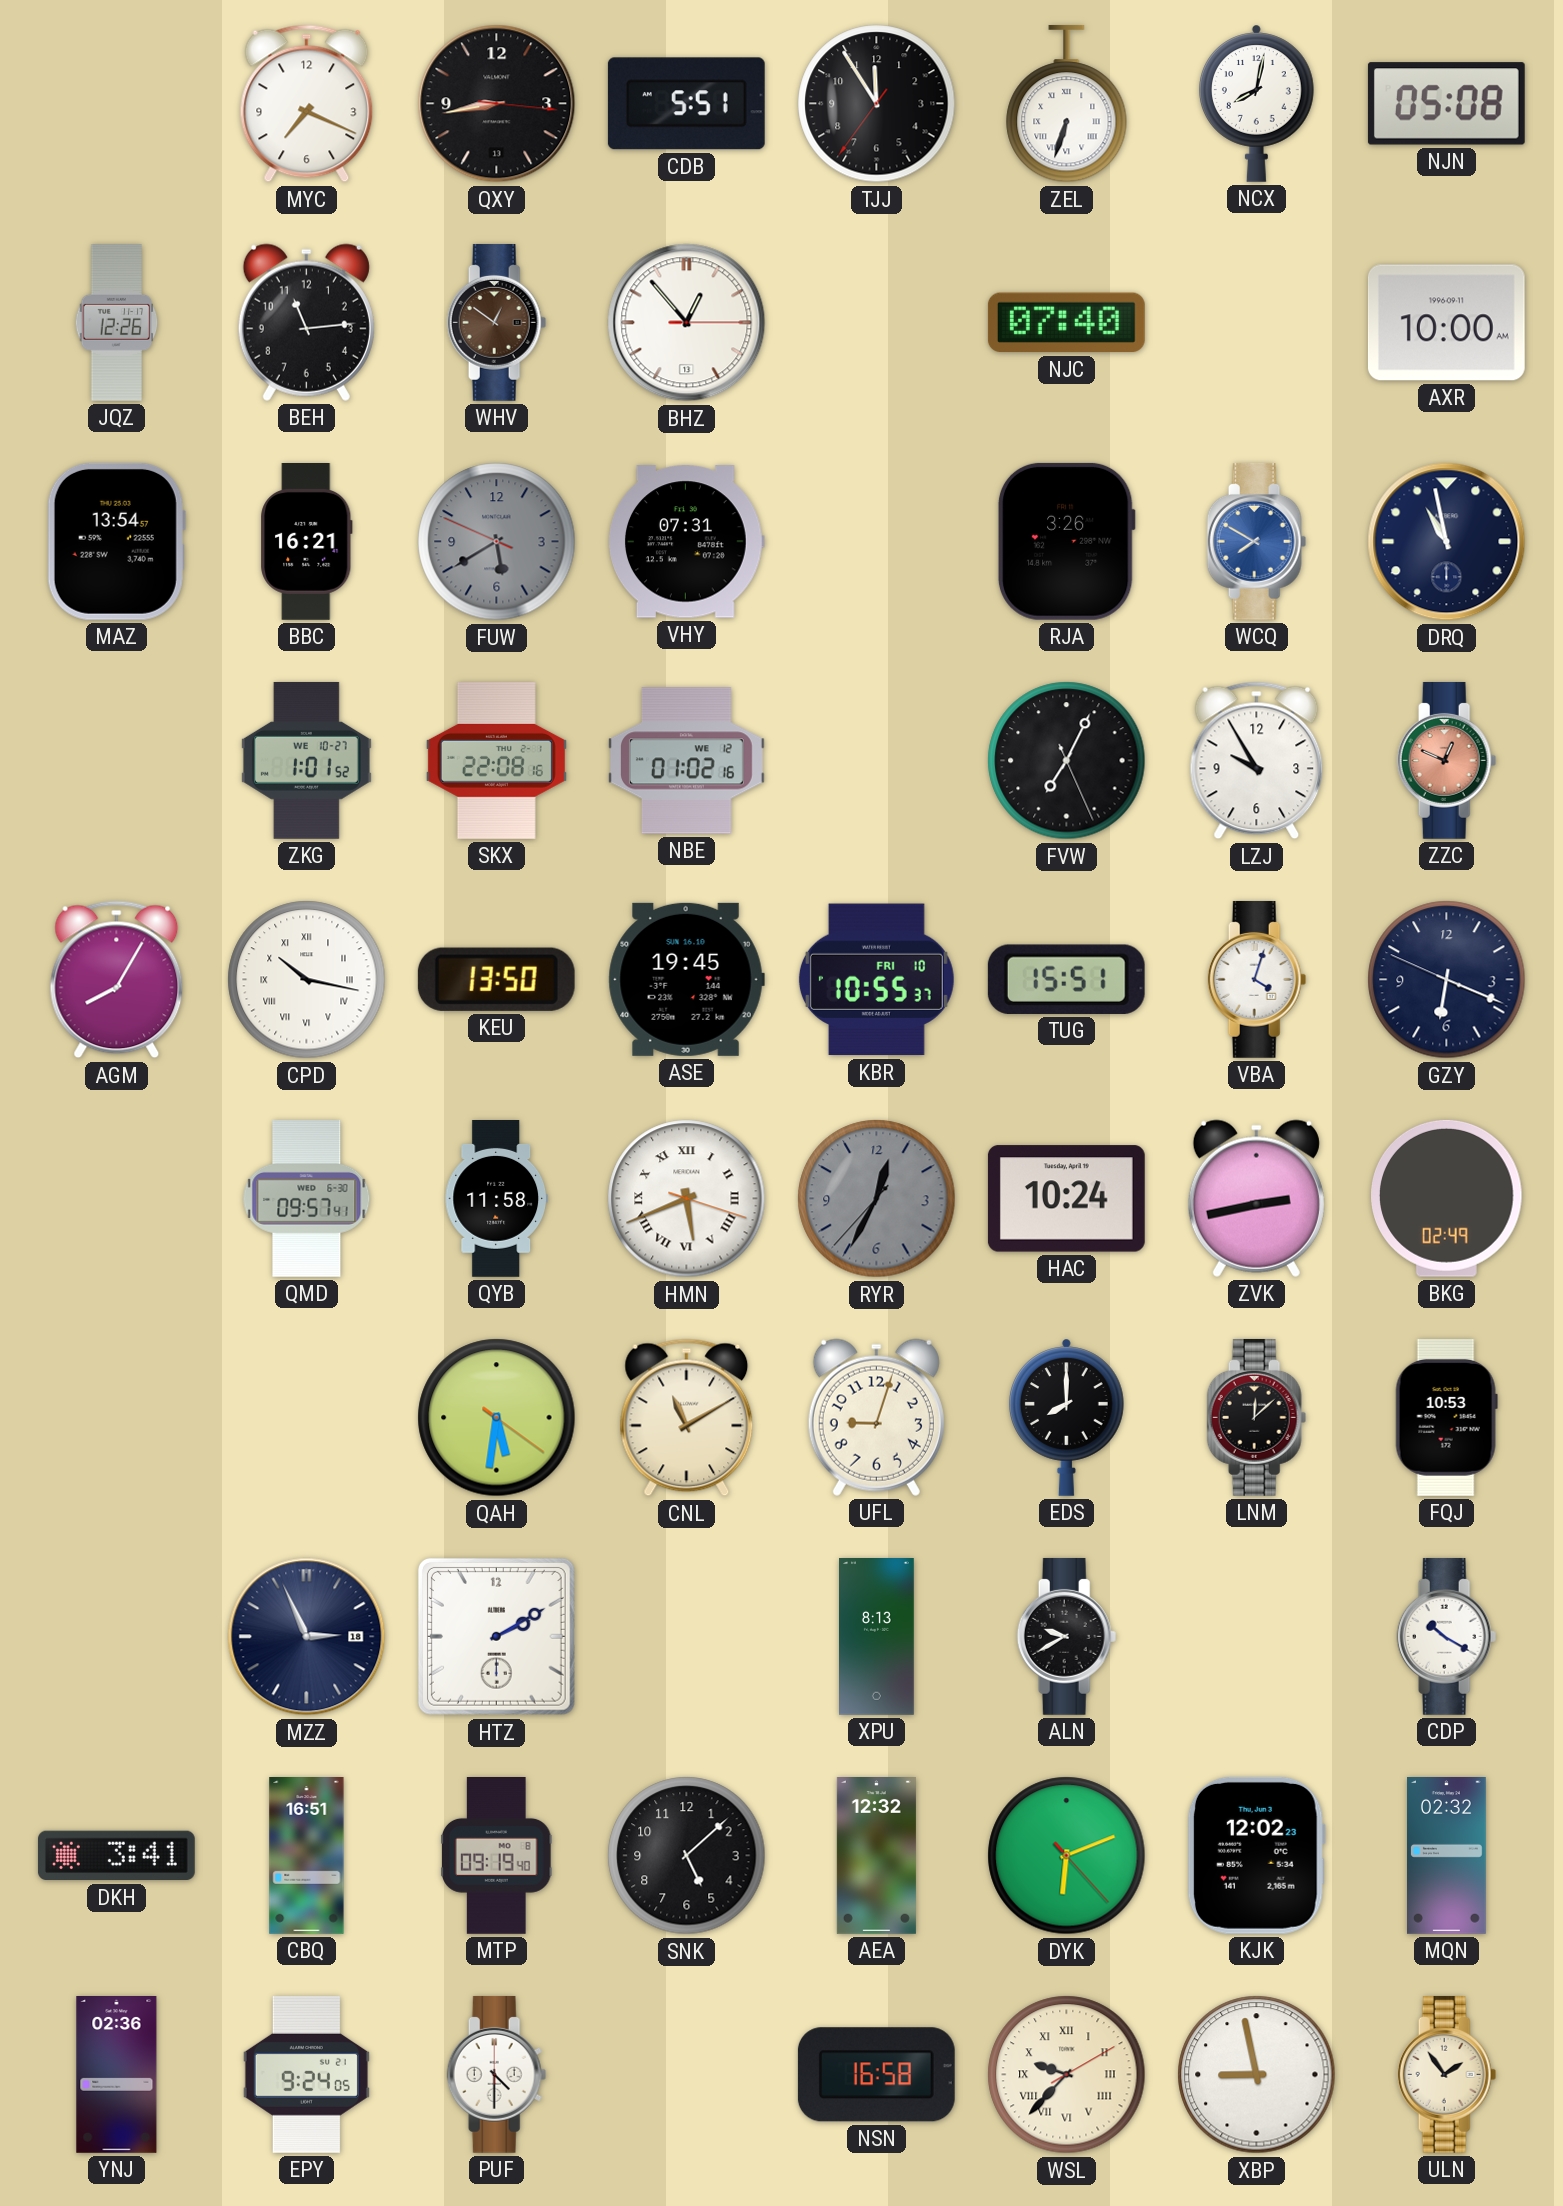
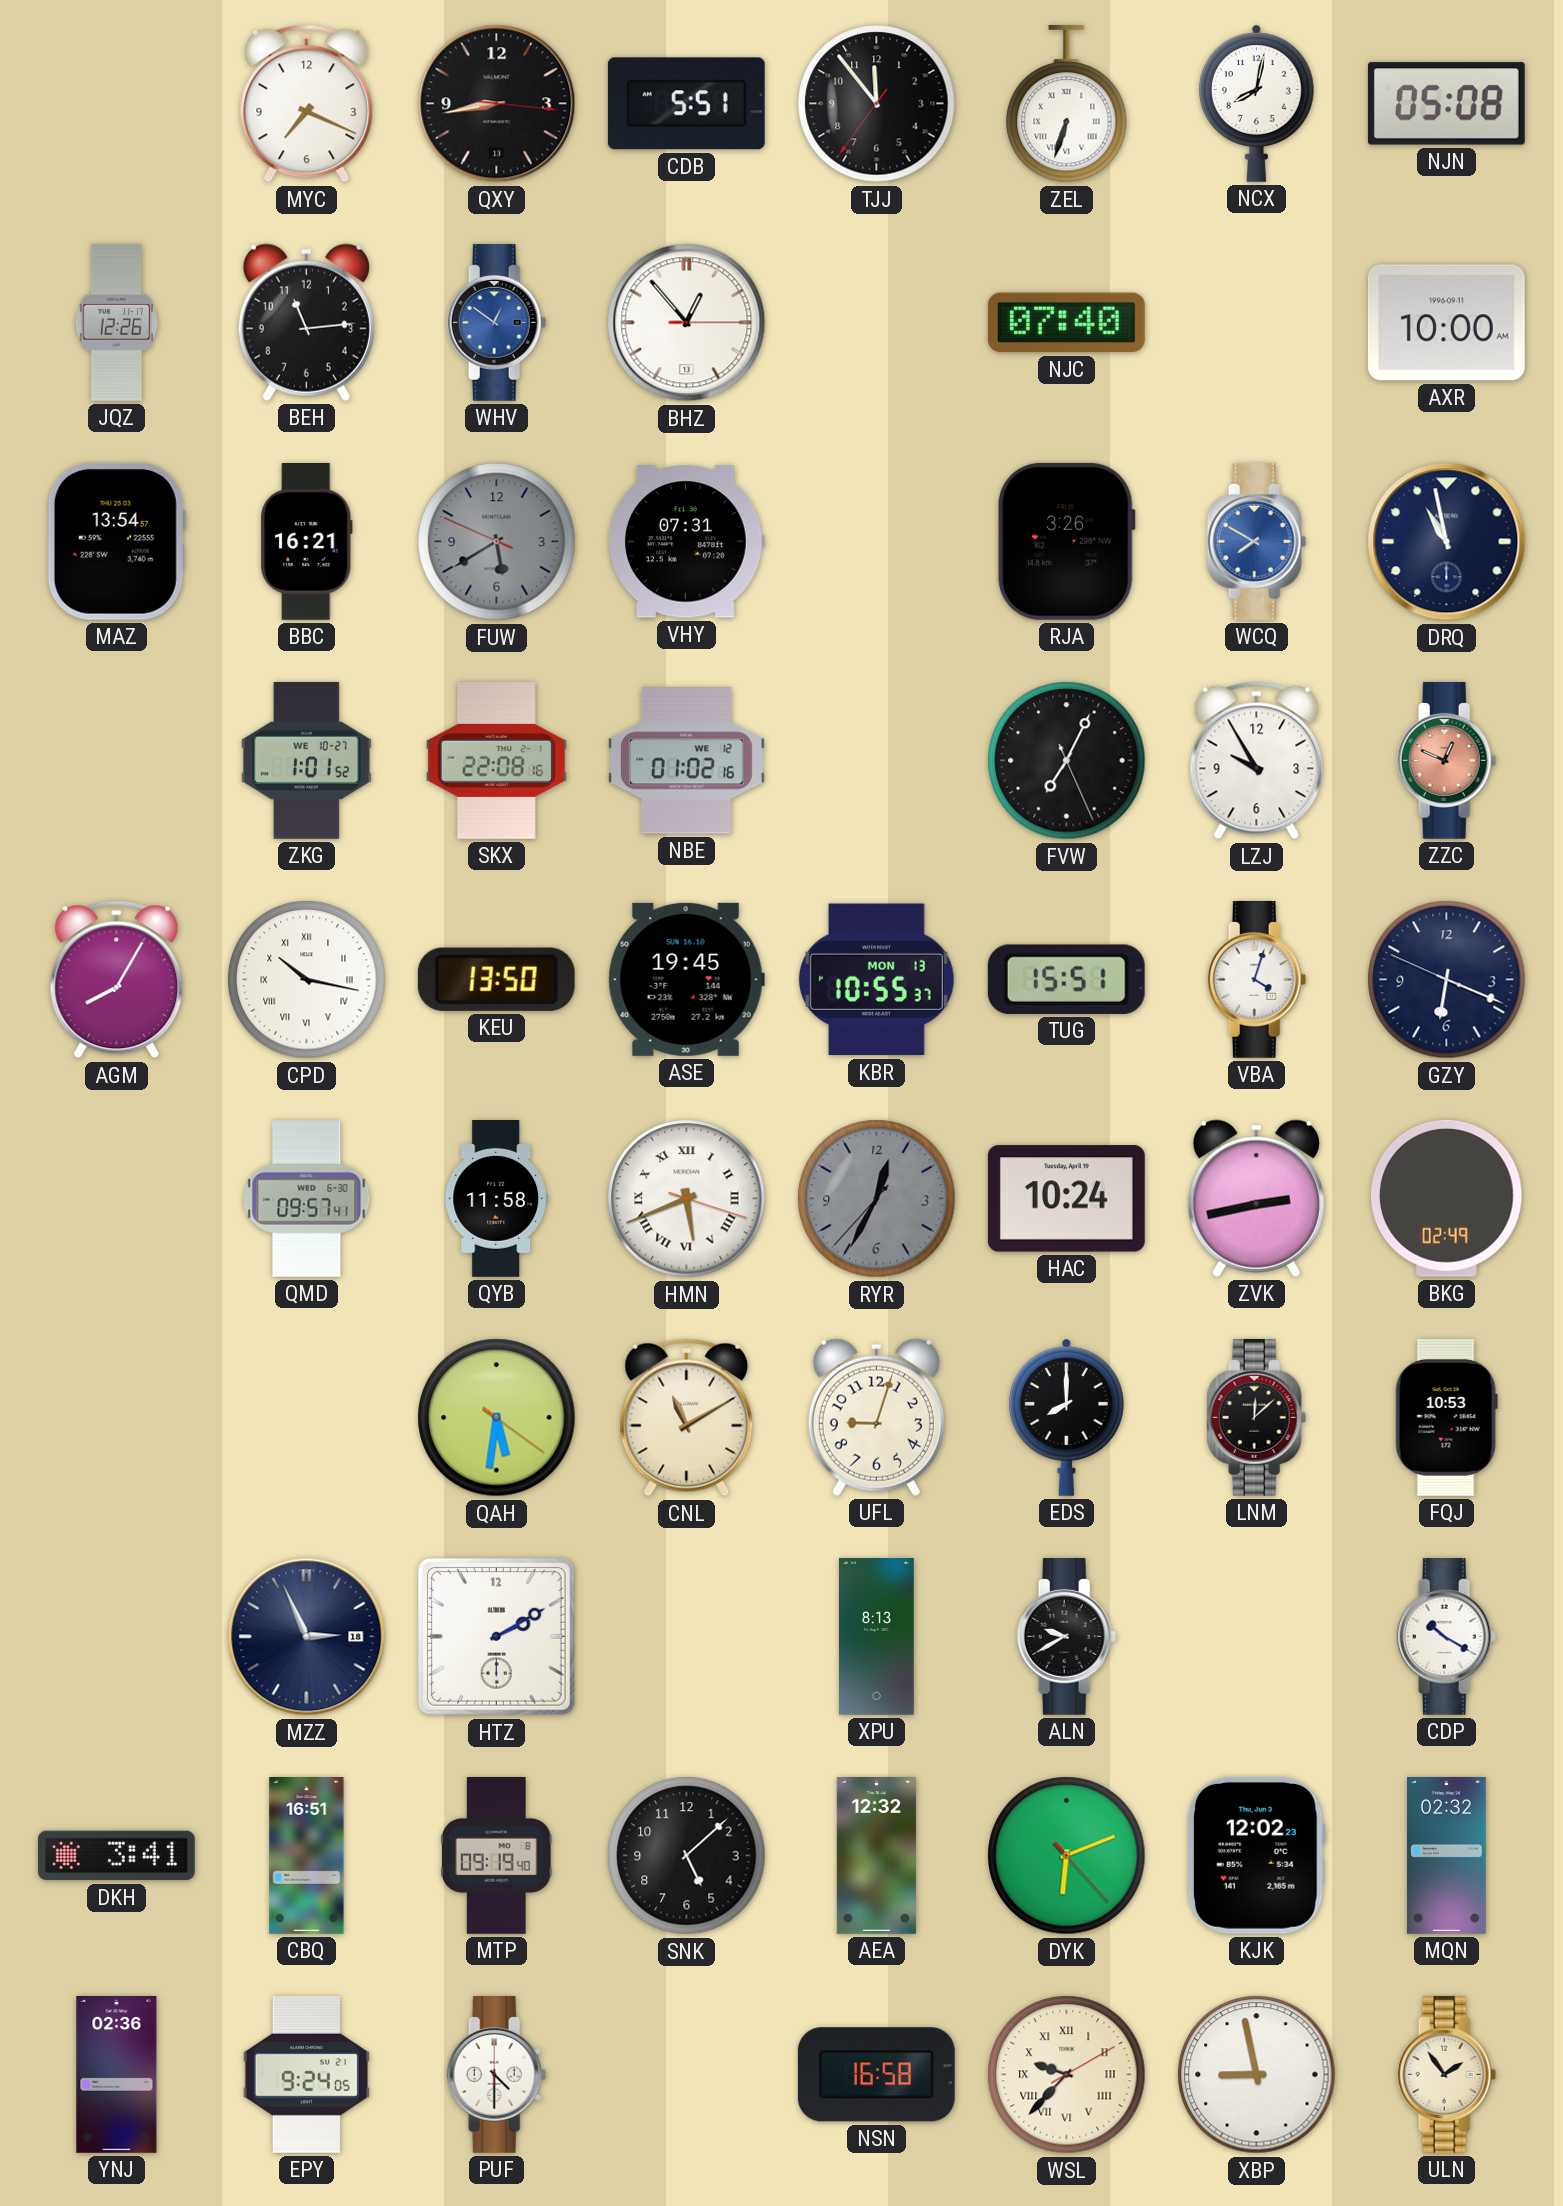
TJJ: 11:54 -> 11:53
WHV dial: brown -> blue
KBR date: FRI 10 -> MON 13
